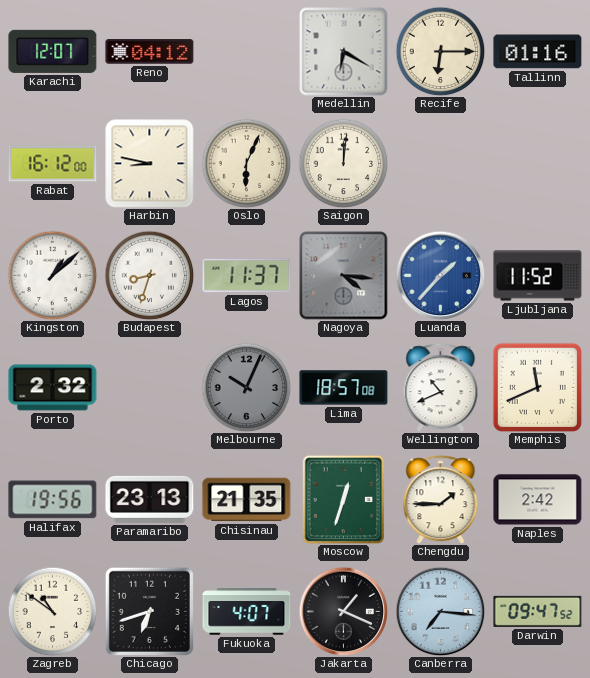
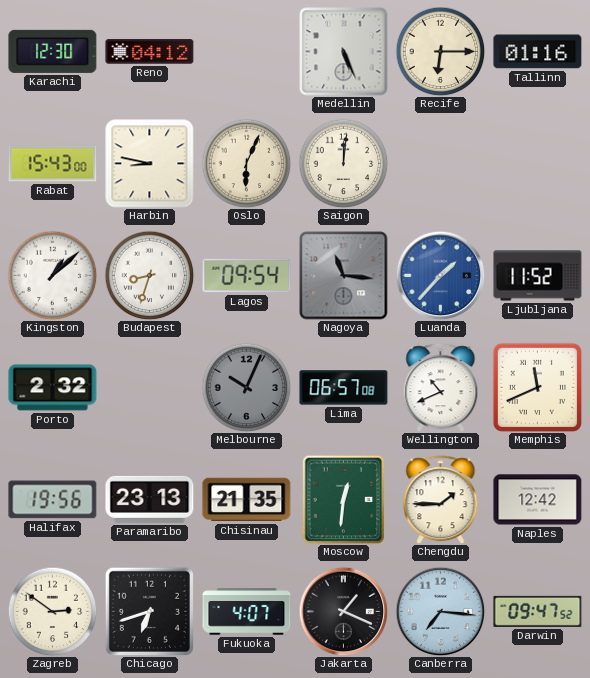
Karachi: 12:07 -> 12:30
Medellin: 6:20 -> 5:26
Rabat: 16:12 -> 15:43
Lagos: 11:37 -> 09:54
Nagoya: 4:16 -> 11:16
Lima: 18:57 -> 06:57
Moscow: 12:33 -> 12:31
Naples: 2:42 -> 12:42
Zagreb: 10:51 -> 2:51
